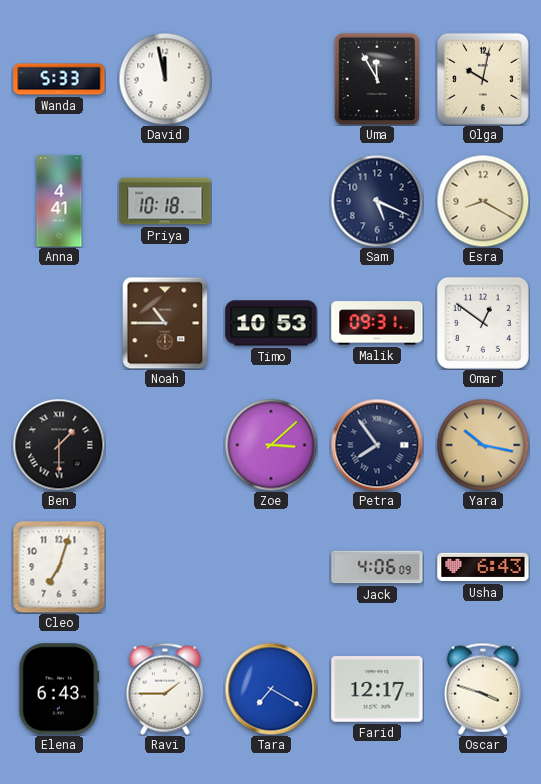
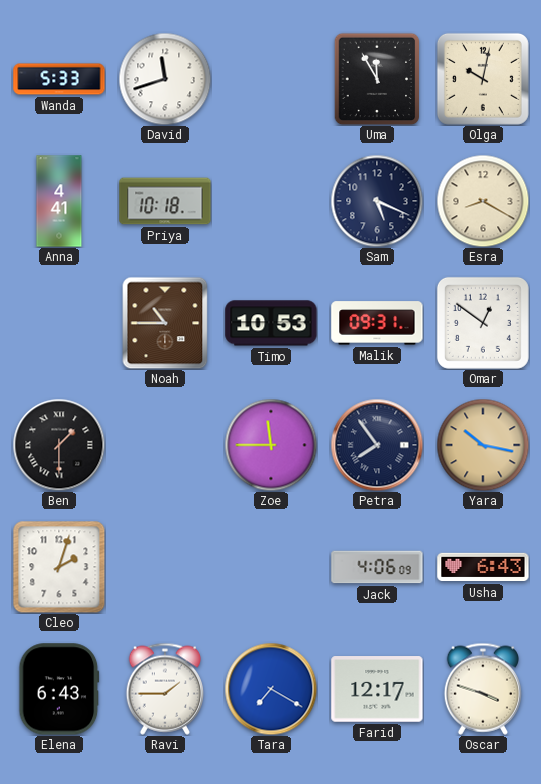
David: 11:58 -> 11:42
Zoe: 3:08 -> 11:45
Cleo: 7:03 -> 2:03
